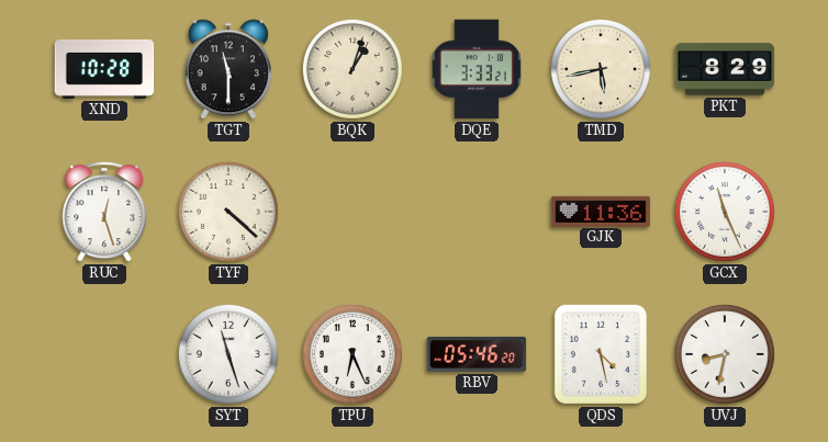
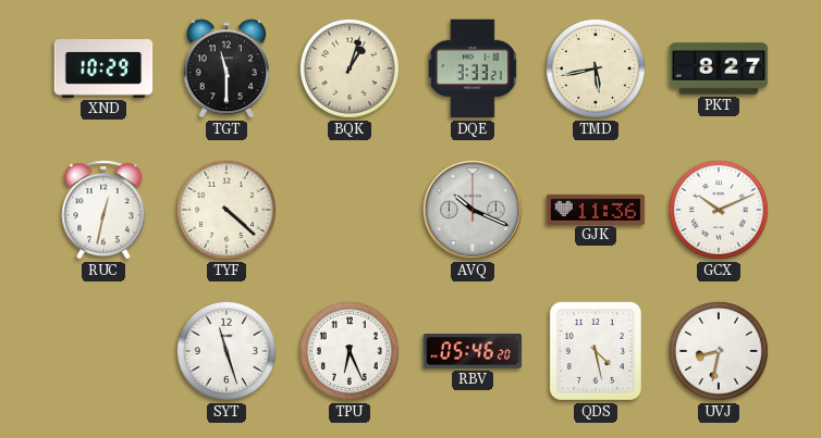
XND: 10:28 -> 10:29
PKT: 8:29 -> 8:27
RUC: 12:27 -> 12:32
AVQ: none -> 10:19
GCX: 11:26 -> 10:11
